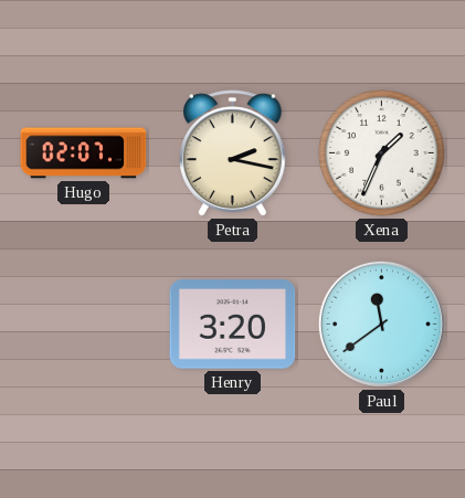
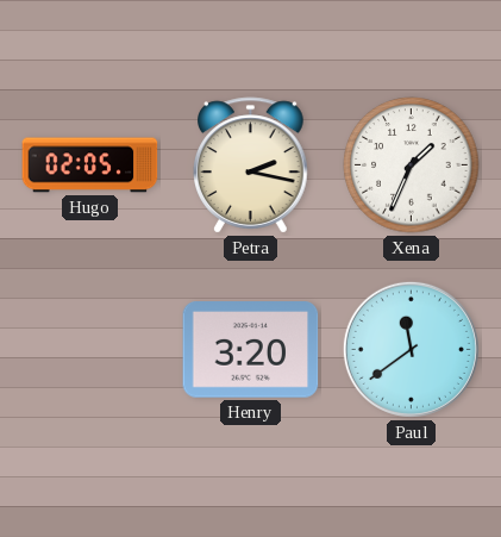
Hugo: 02:07 -> 02:05
